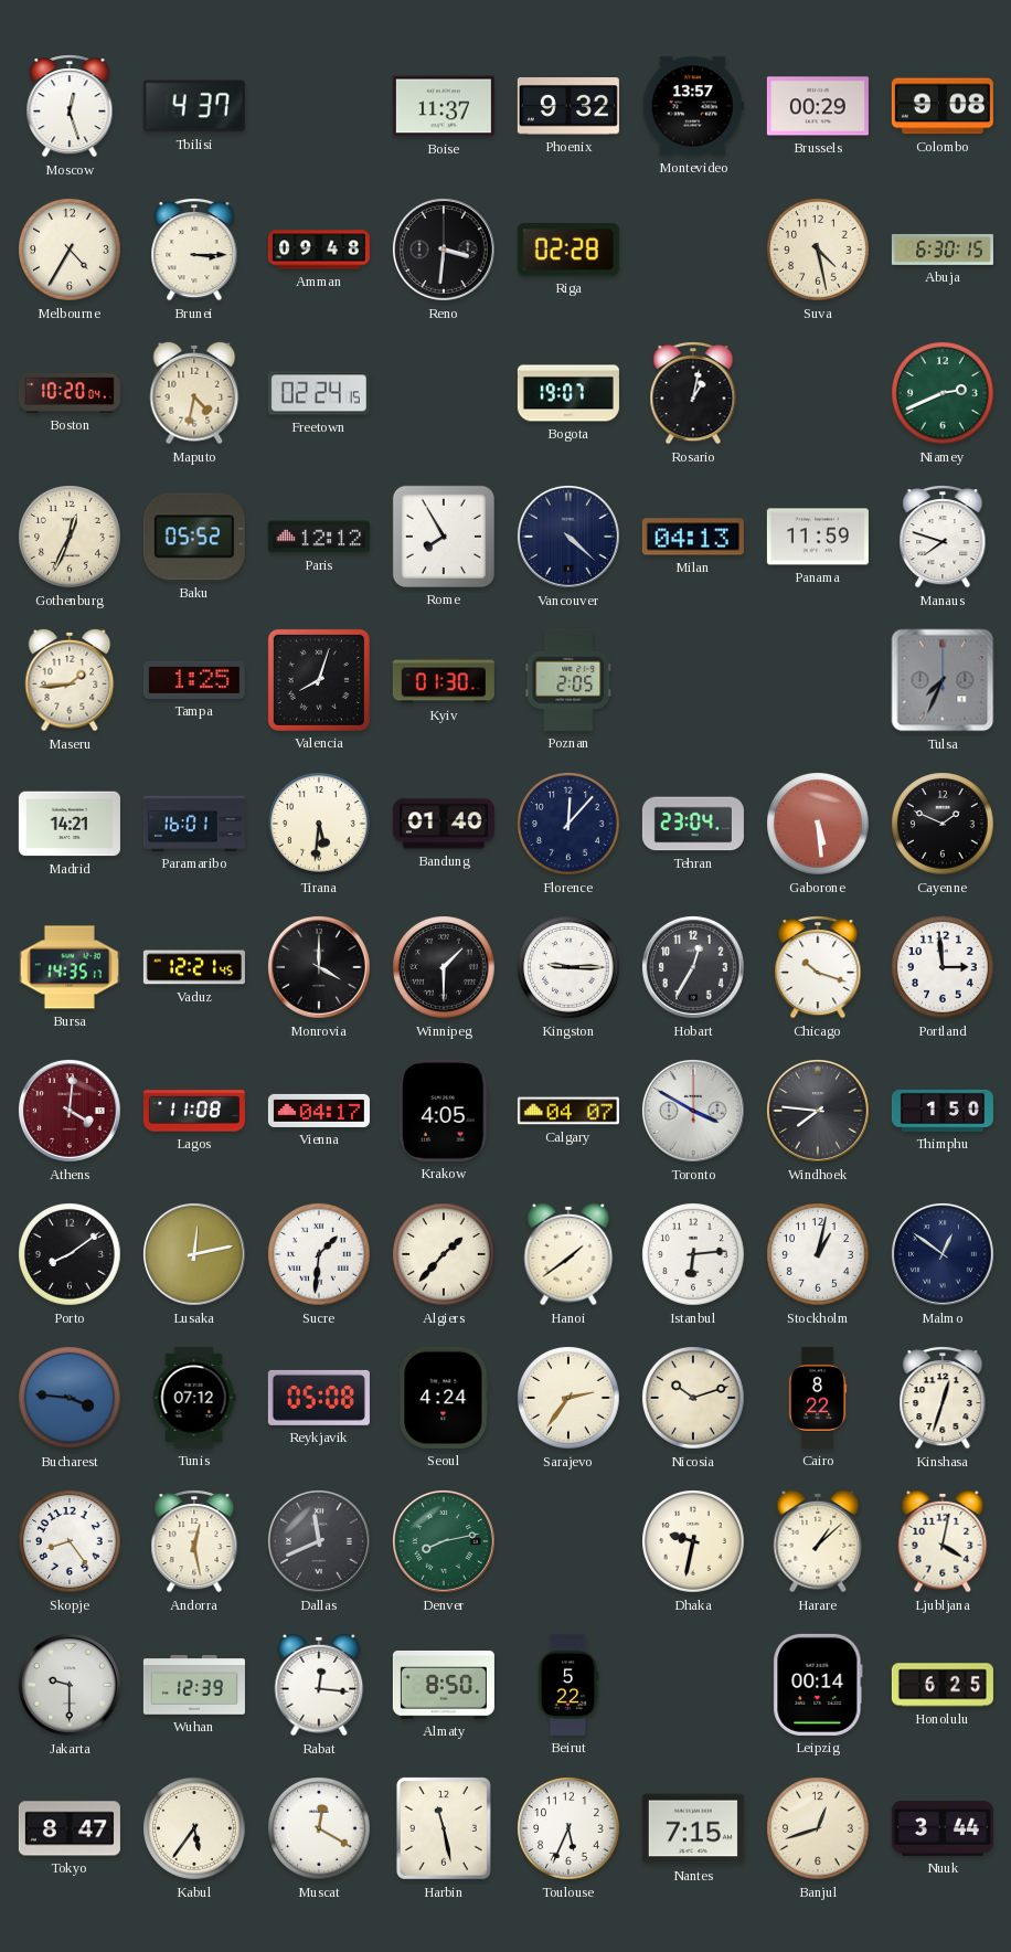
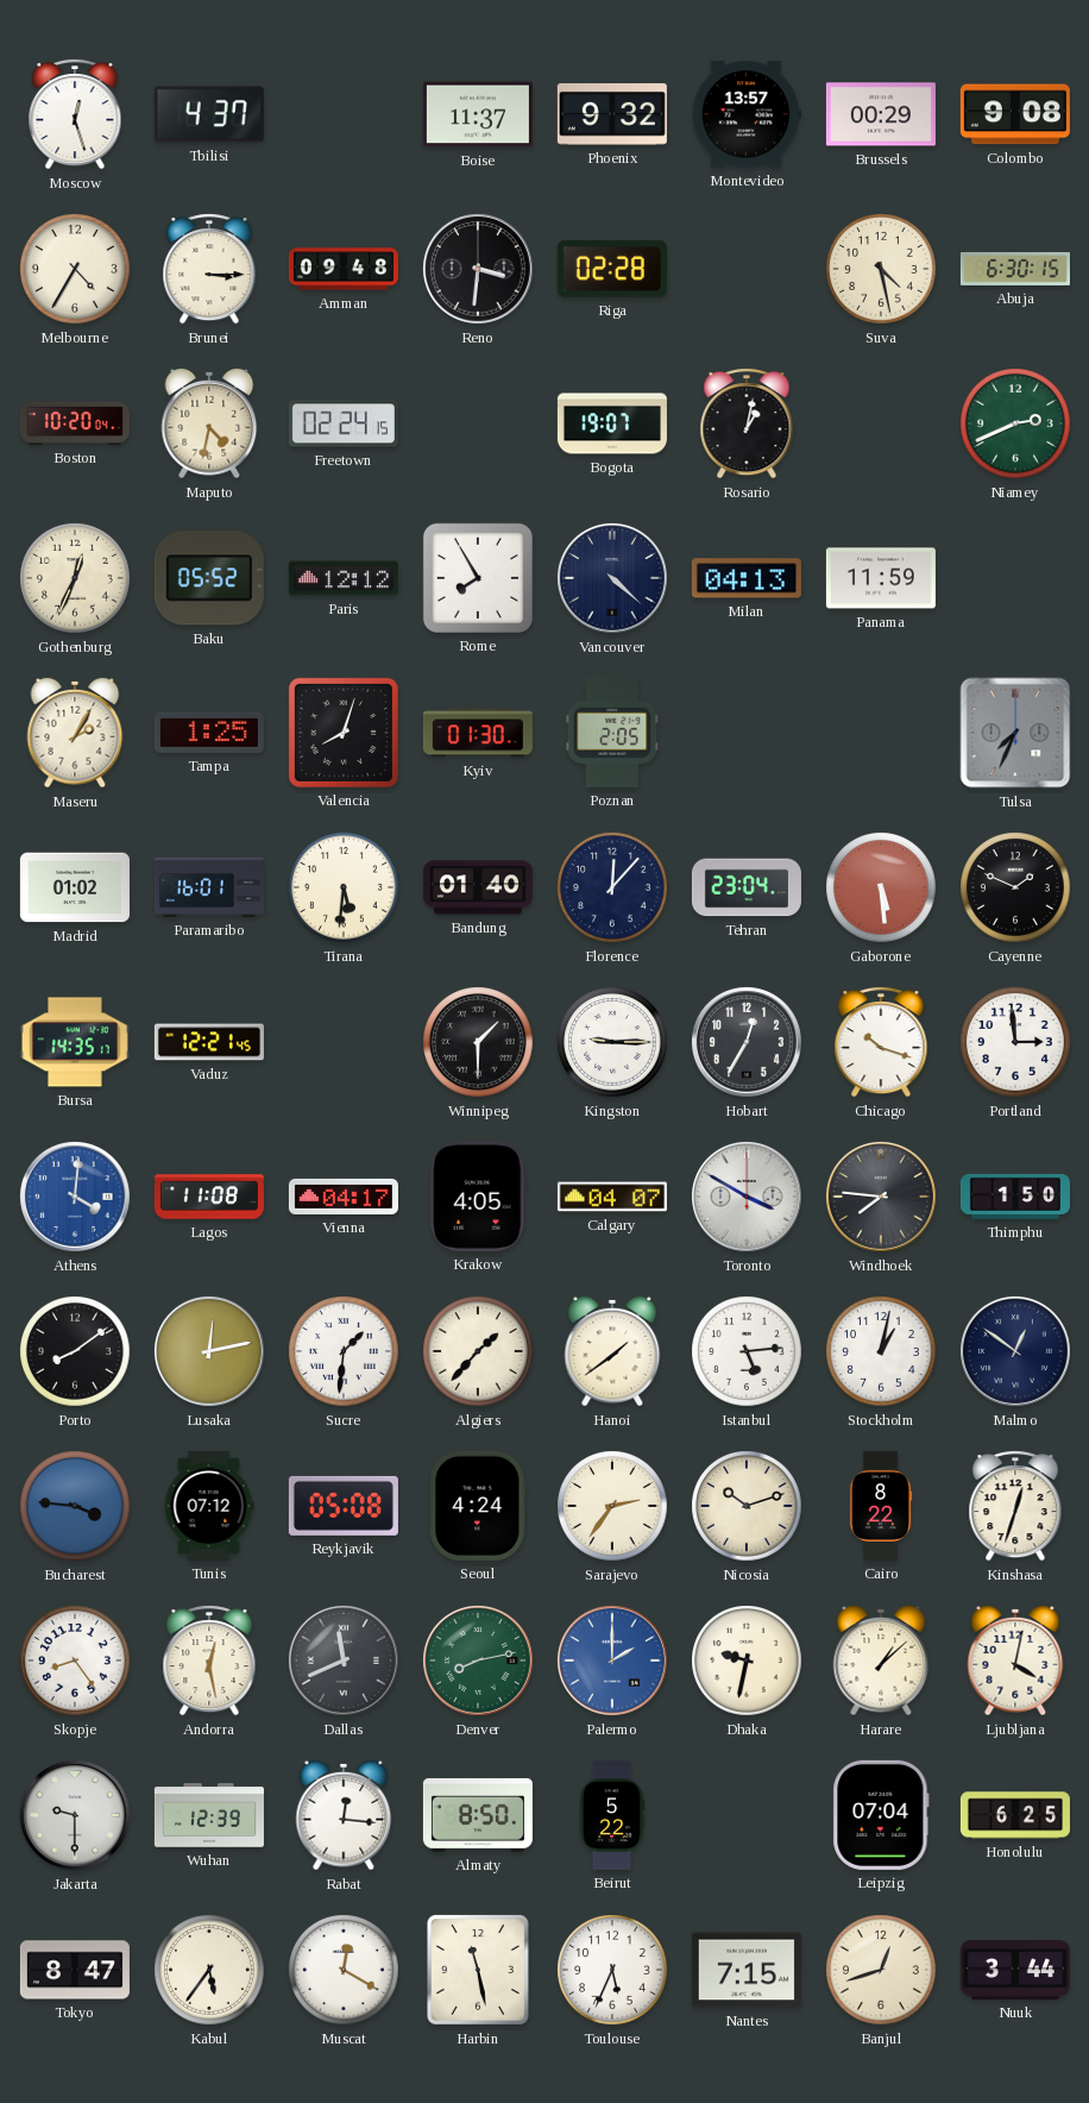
Manaus: 7:48 -> none
Maseru: 1:44 -> 2:05
Madrid: 14:21 -> 01:02
Monrovia: 4:00 -> none
Athens dial: burgundy -> blue
Istanbul: 6:14 -> 5:14
Palermo: none -> 2:00
Leipzig: 00:14 -> 07:04
